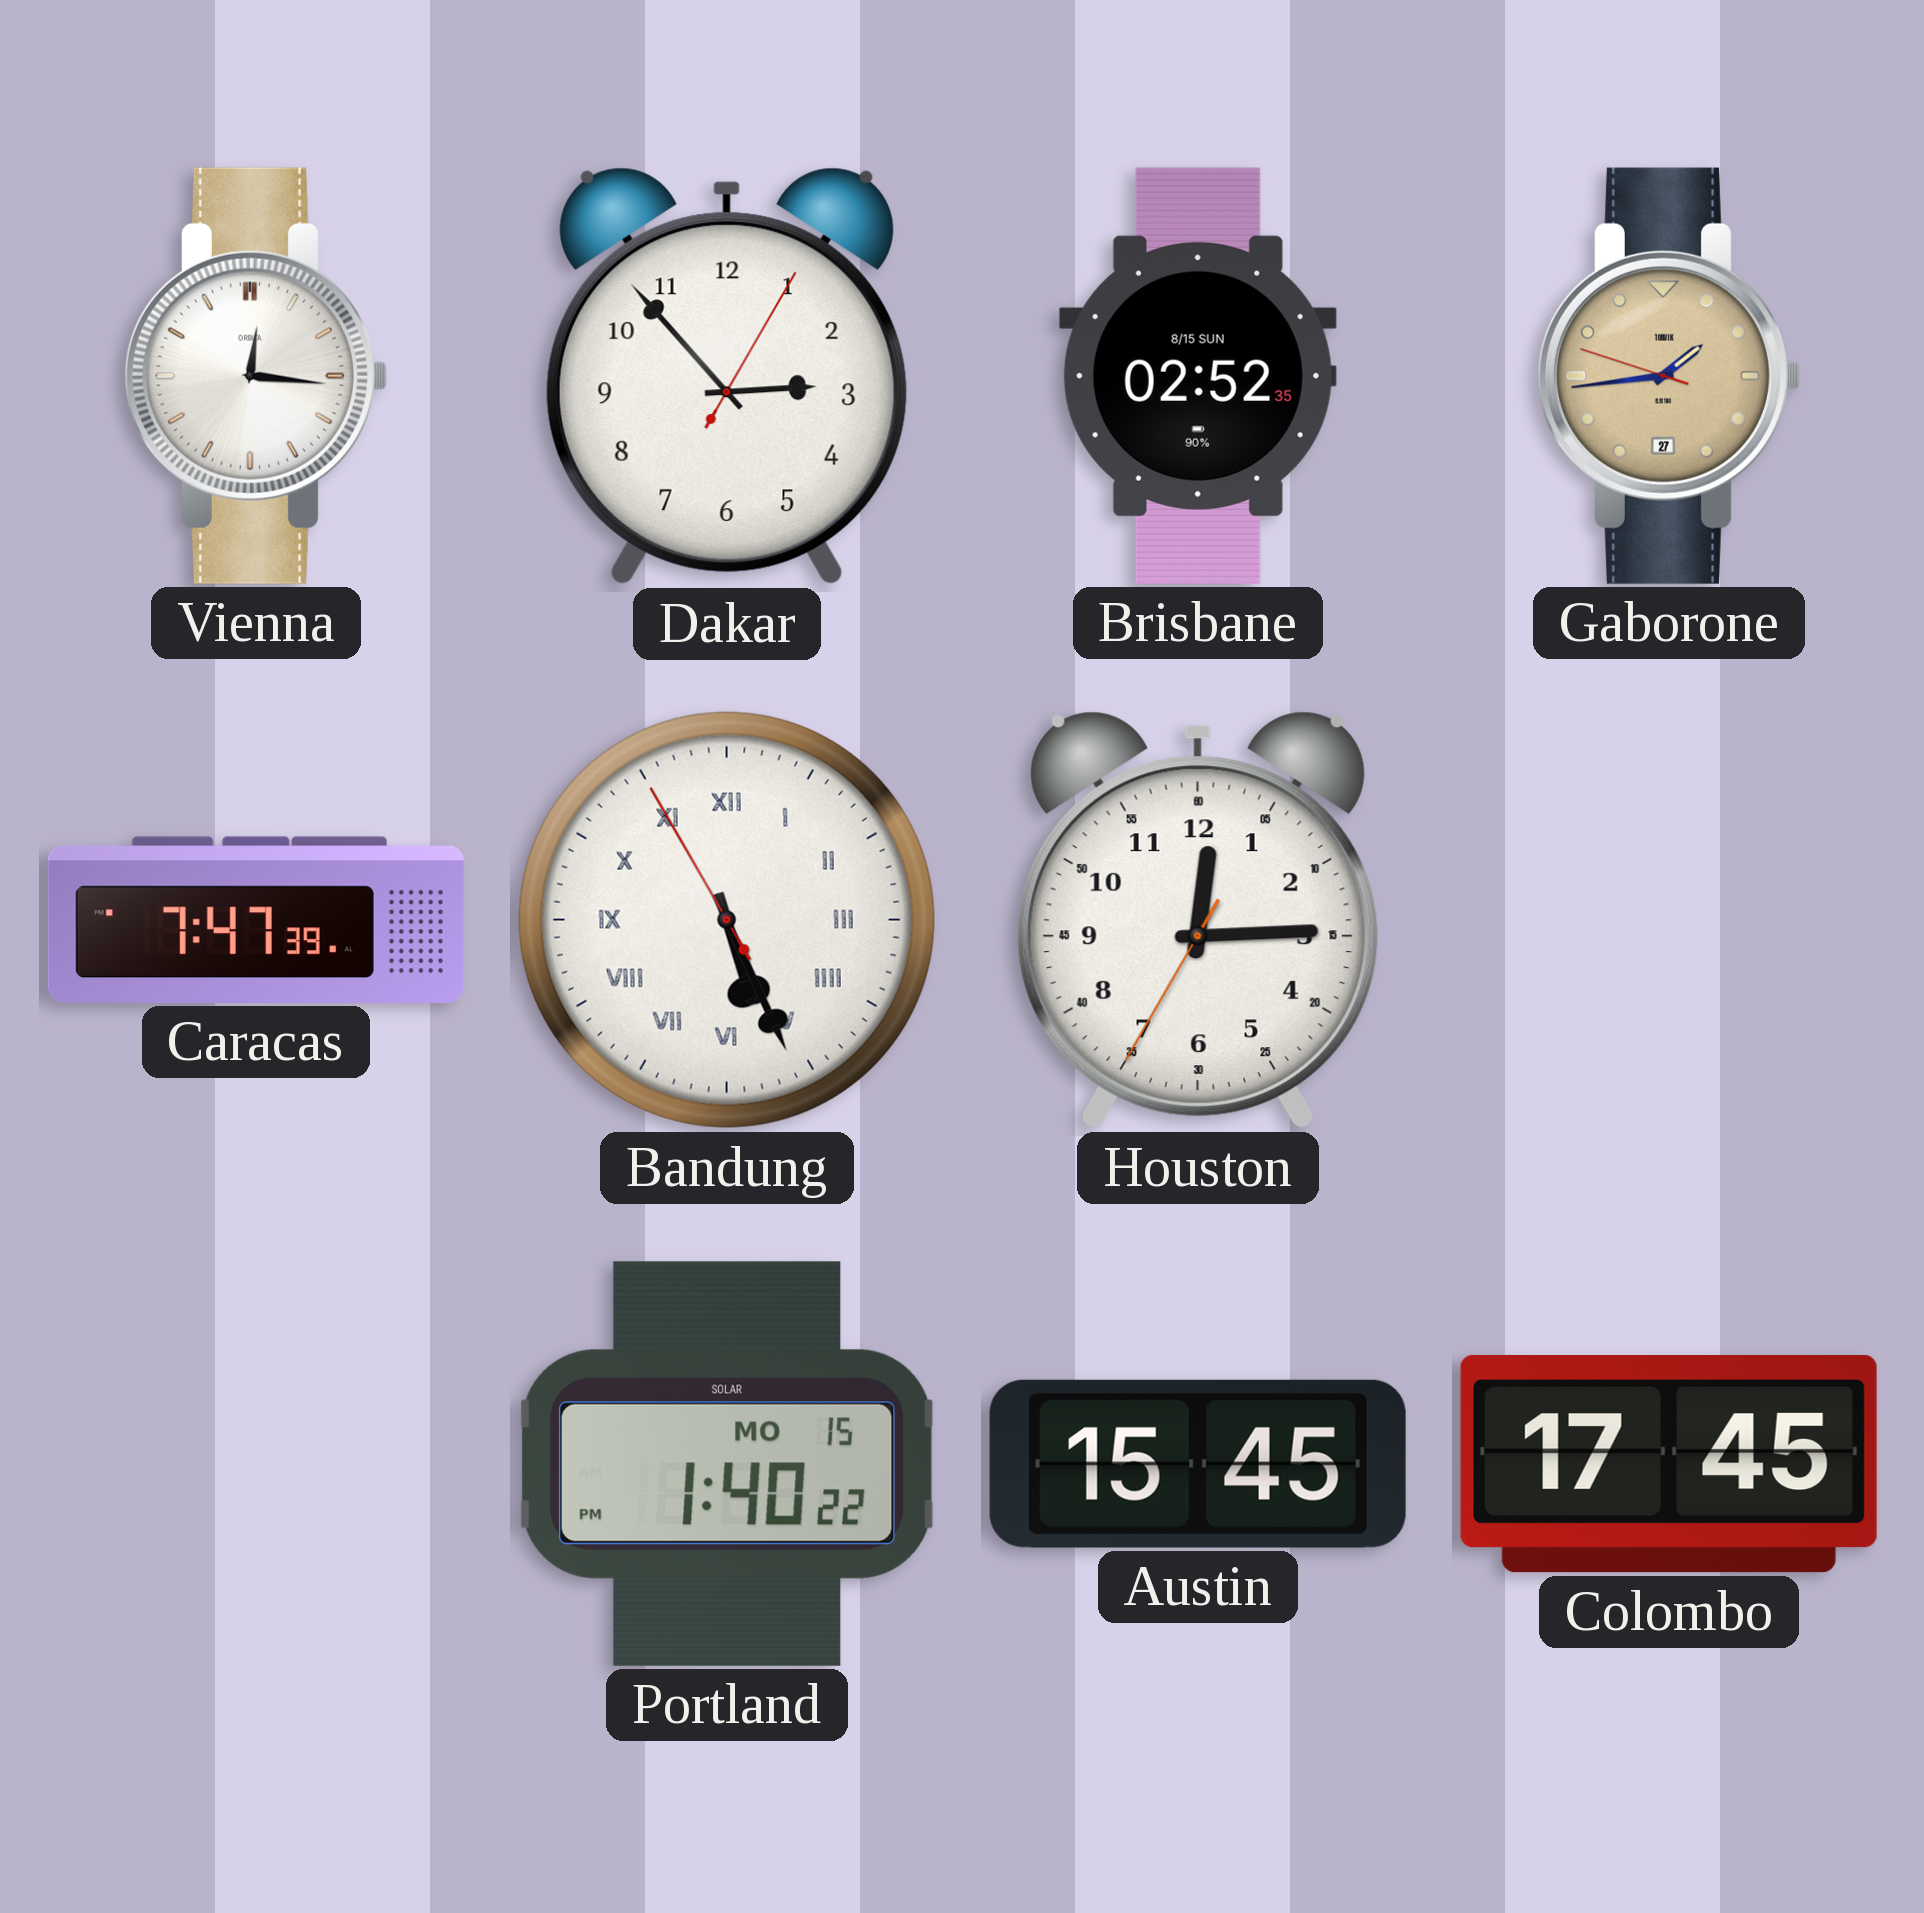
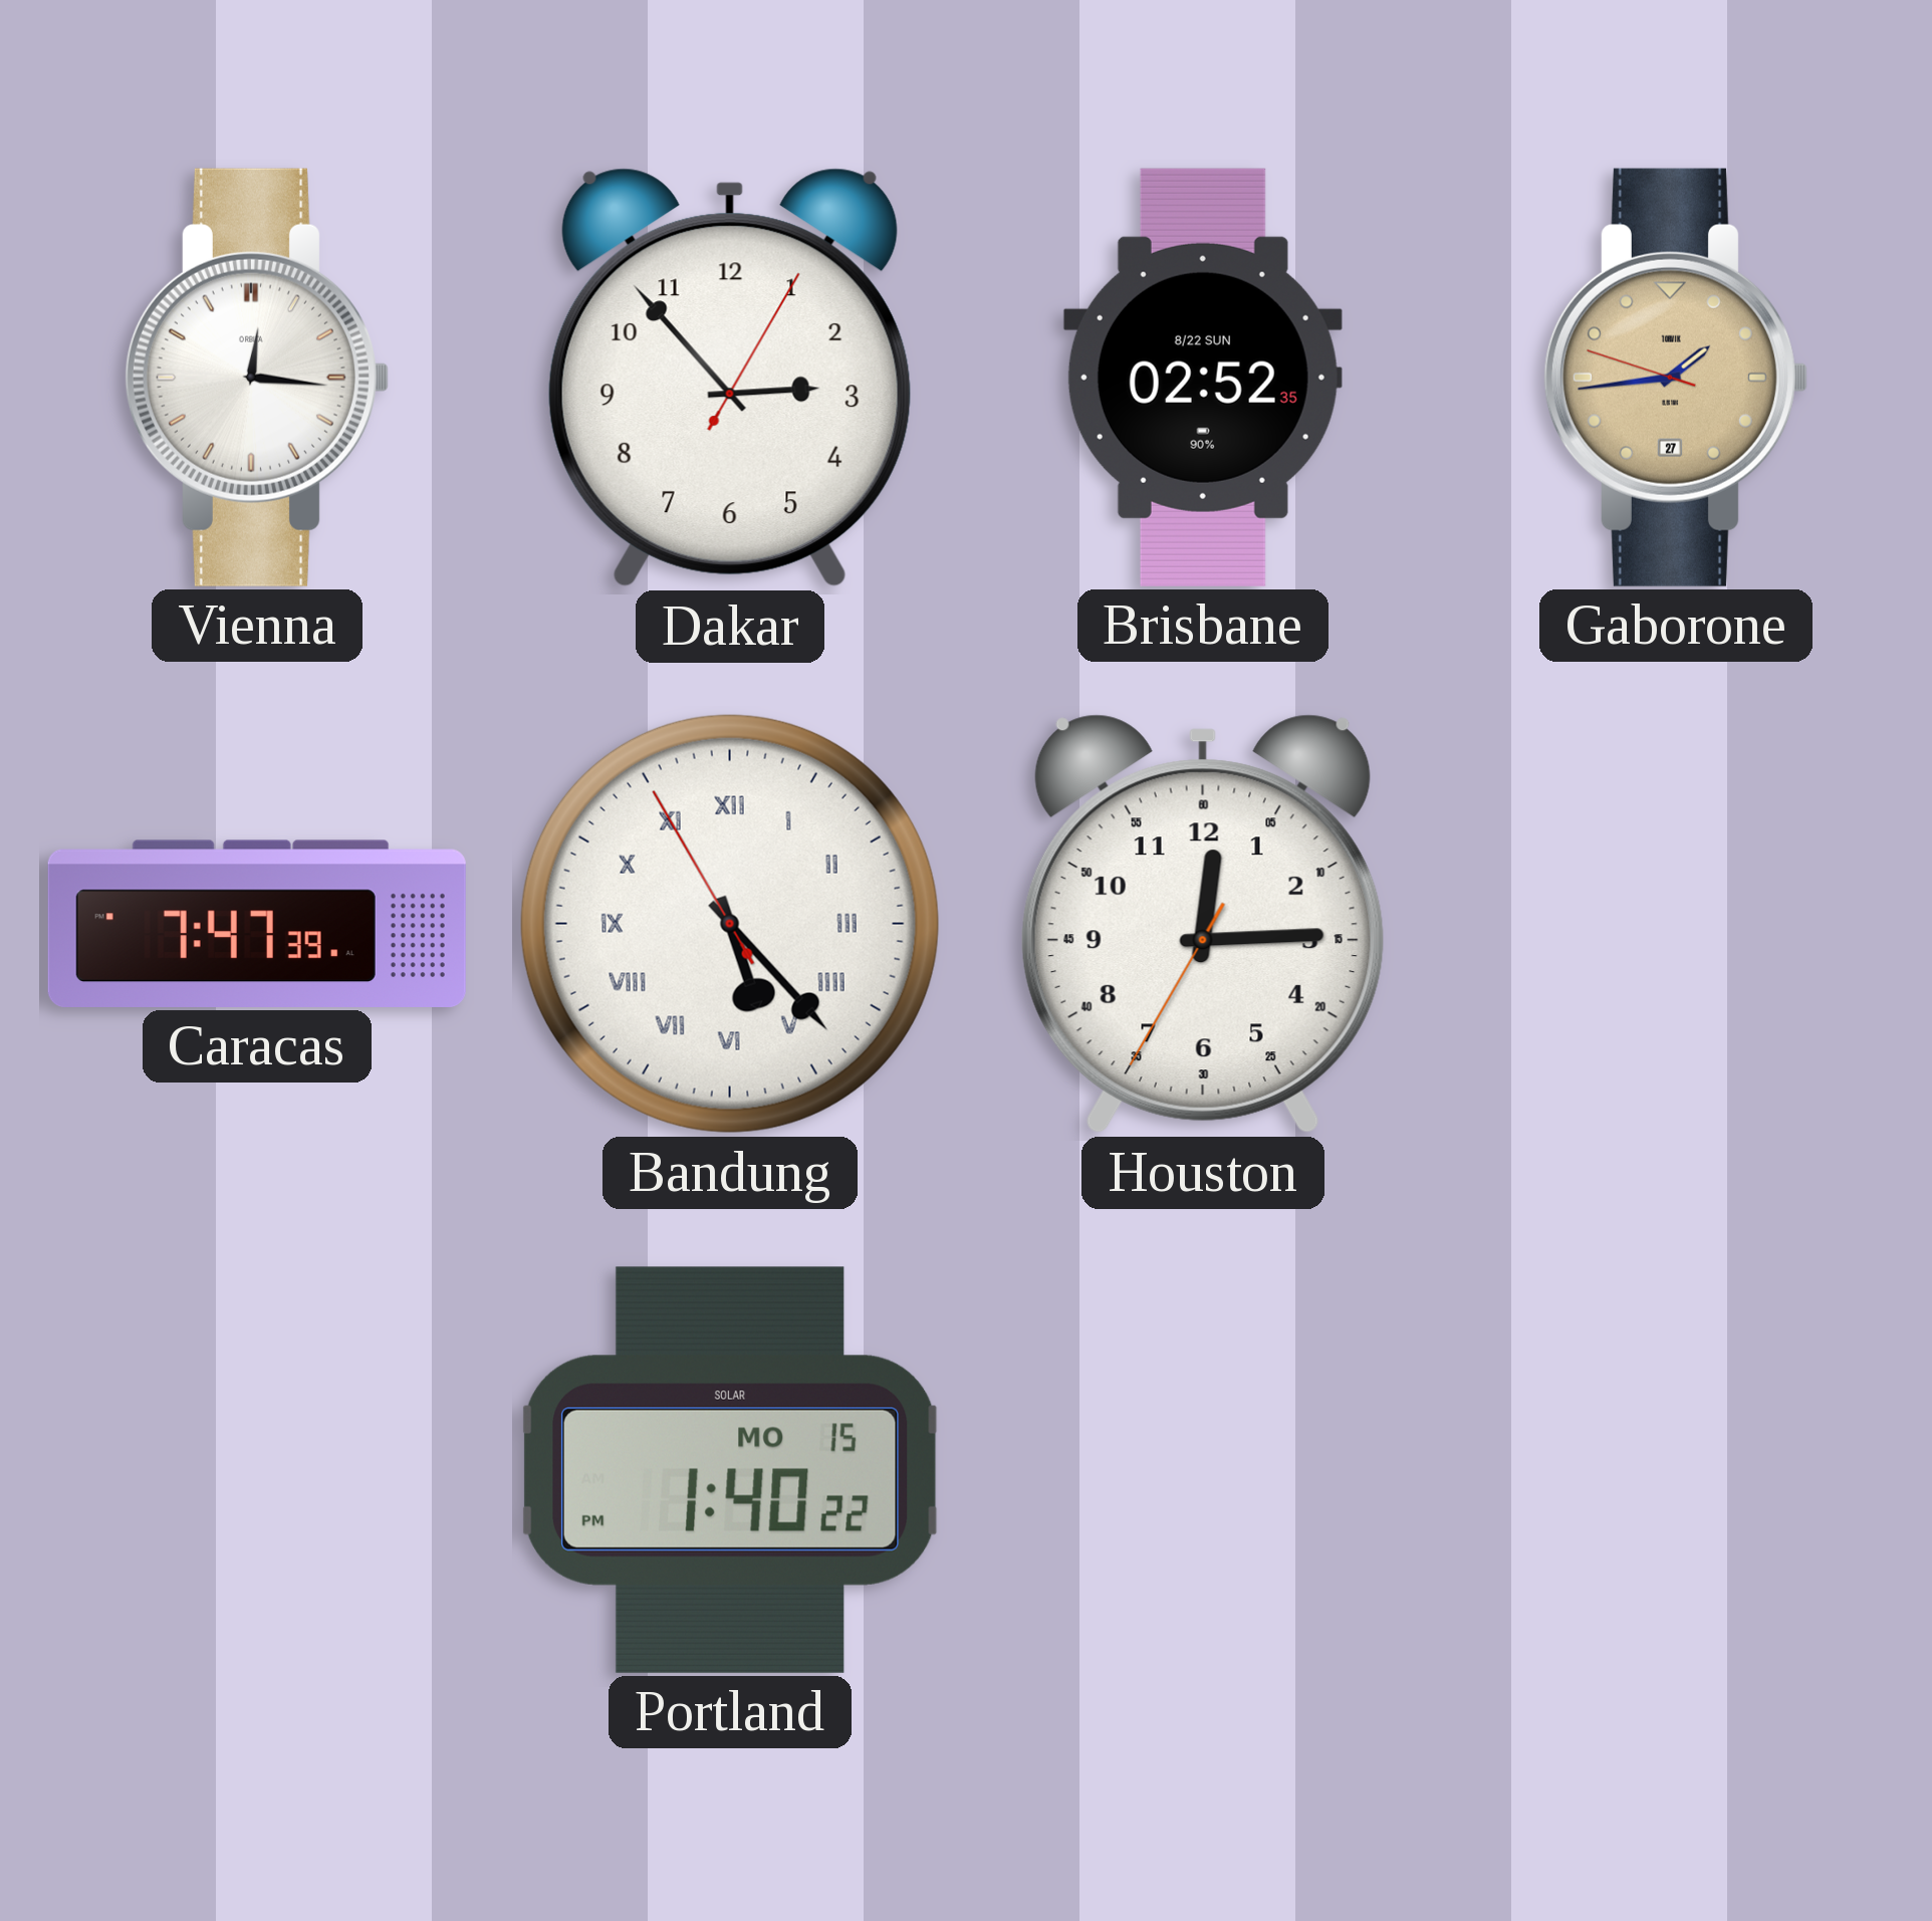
Brisbane date: 8/15 SUN -> 8/22 SUN
Bandung: 5:25 -> 5:22
Austin: 15:45 -> none
Colombo: 17:45 -> none
